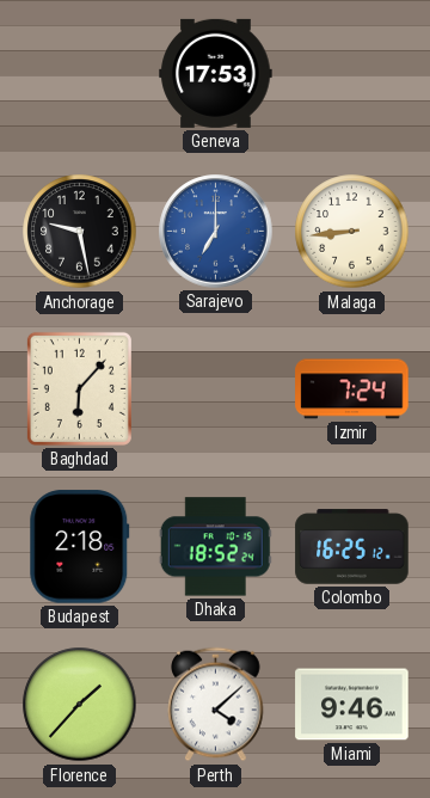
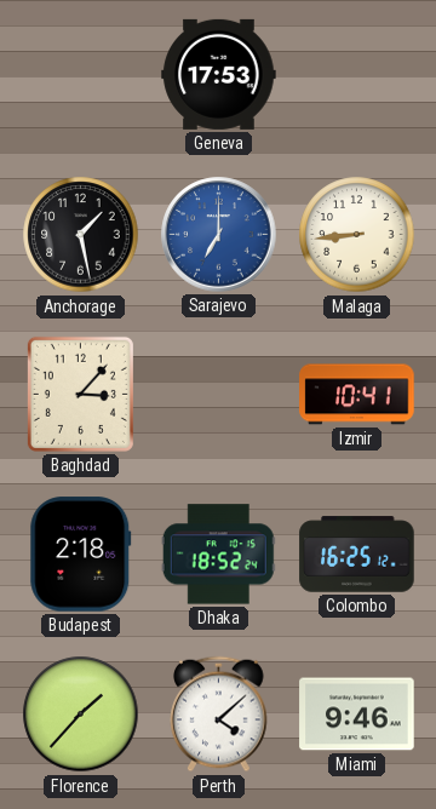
Anchorage: 9:28 -> 1:28
Baghdad: 6:07 -> 3:07
Izmir: 7:24 -> 10:41
